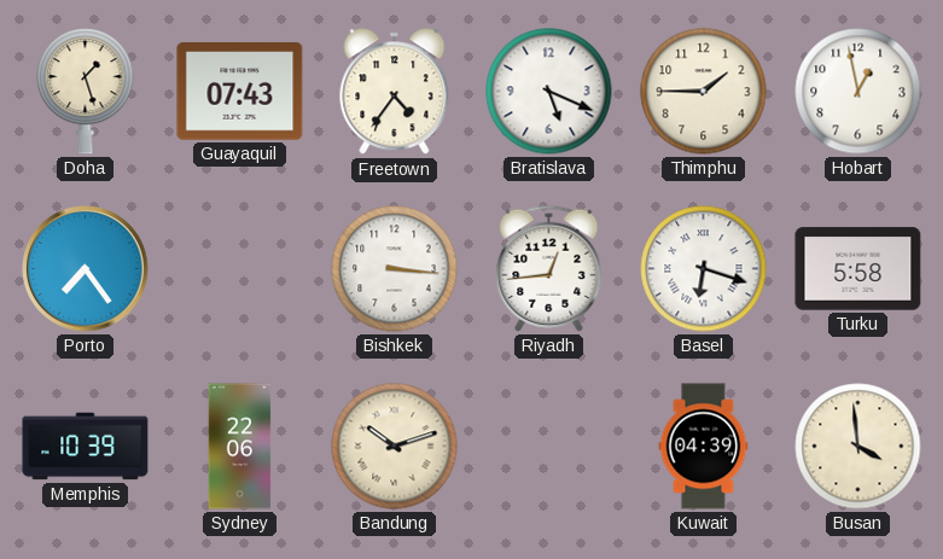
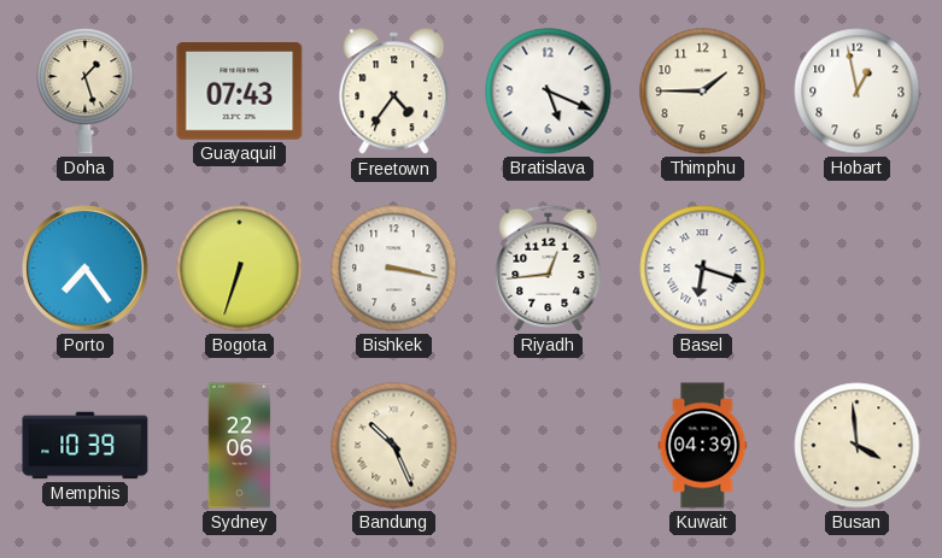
Bogota: none -> 6:33
Bishkek: 3:16 -> 3:17
Turku: 5:58 -> none
Bandung: 10:12 -> 10:26
